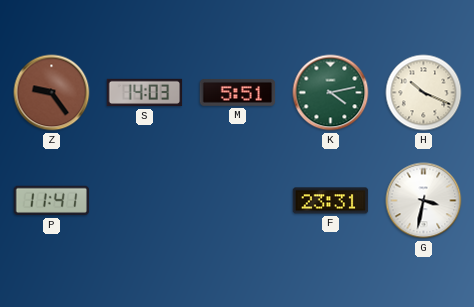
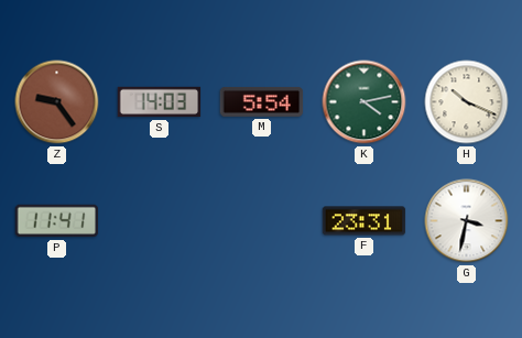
M: 5:51 -> 5:54
